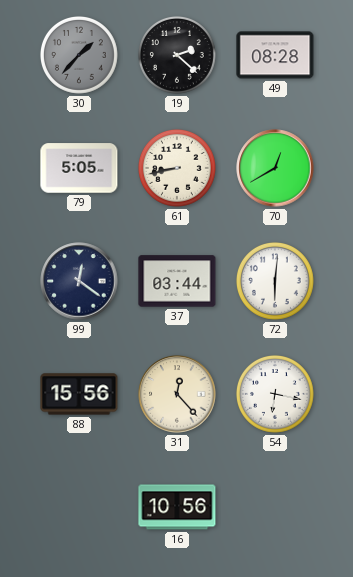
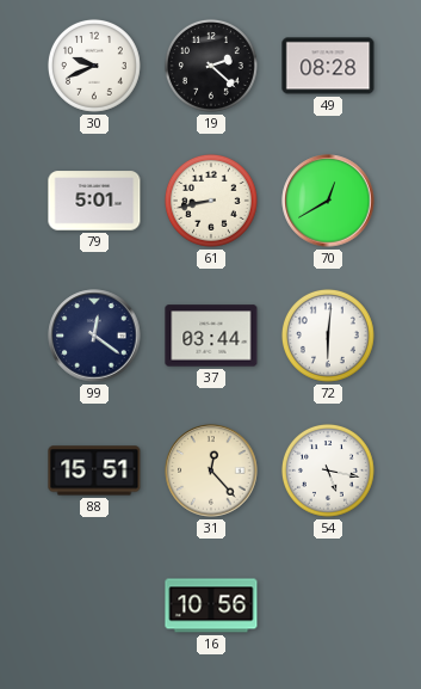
30: 1:37 -> 9:41
30 dial: grey -> white
79: 5:05 -> 5:01
88: 15:56 -> 15:51
54: 6:17 -> 5:17
